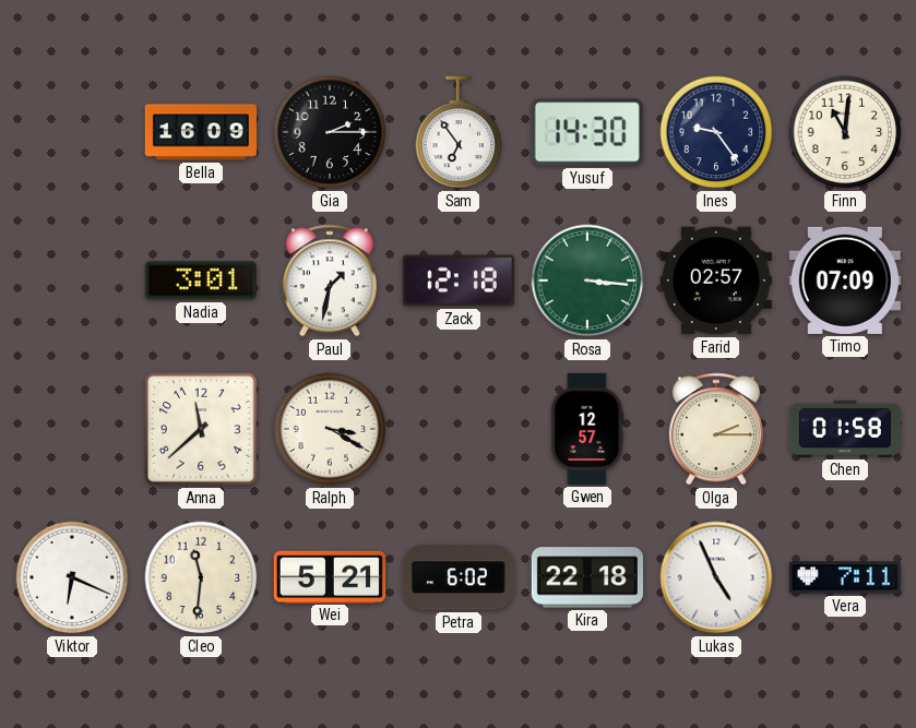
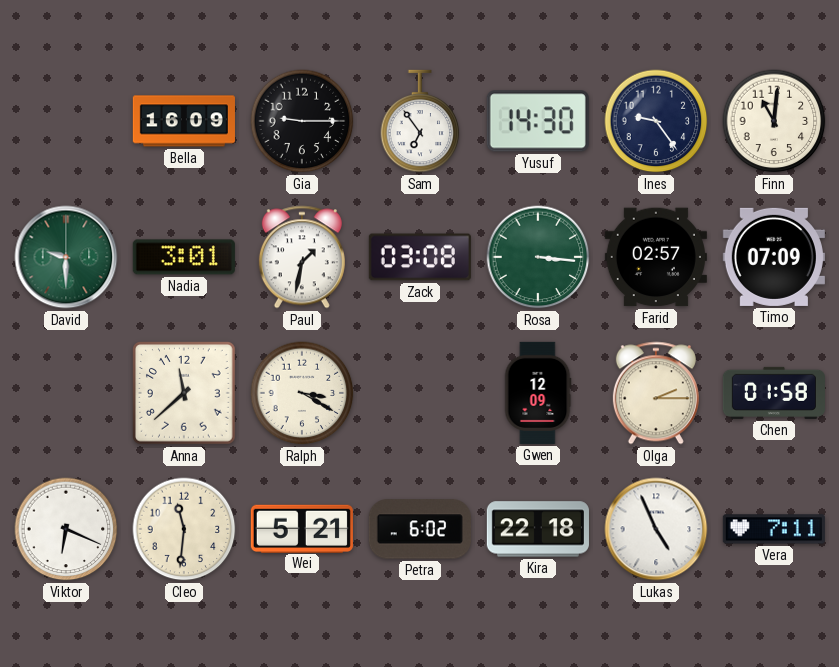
Gia: 2:15 -> 9:15
David: none -> 9:30
Zack: 12:18 -> 03:08
Gwen: 12:57 -> 12:09
